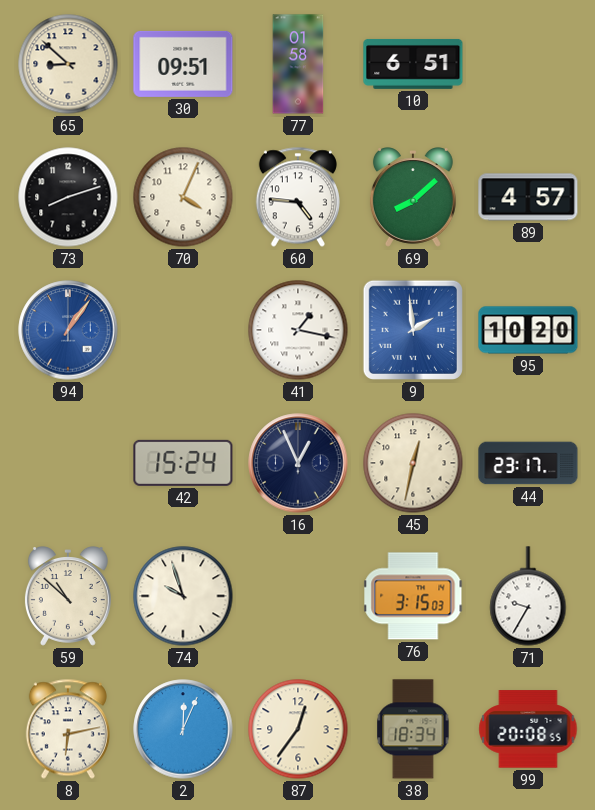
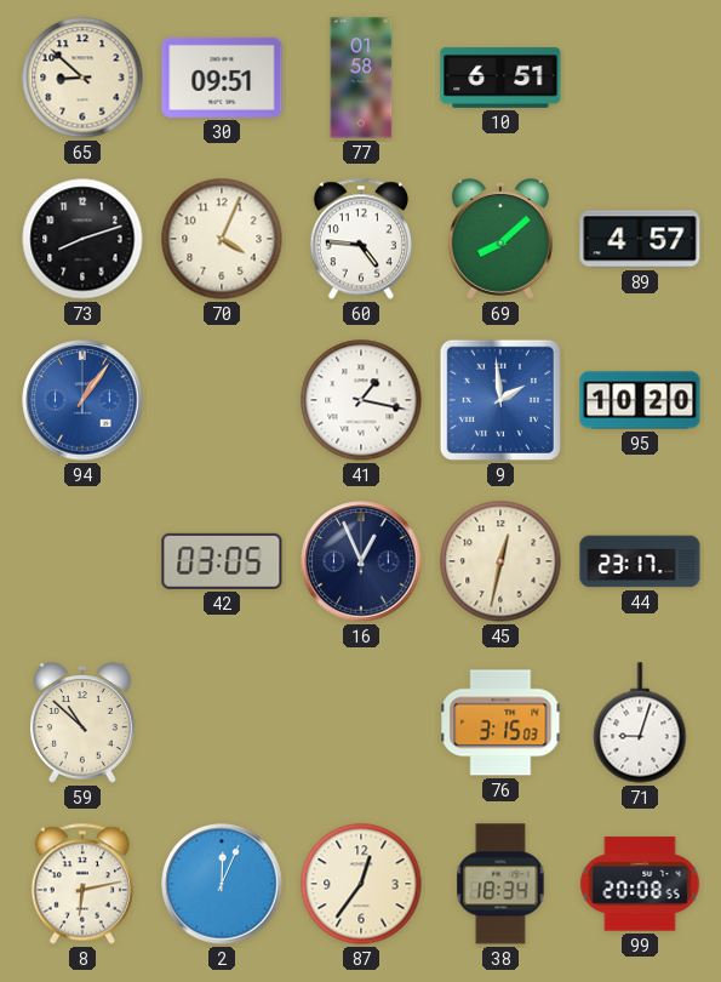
42: 15:24 -> 03:05
74: 9:57 -> none
71: 9:35 -> 9:03
